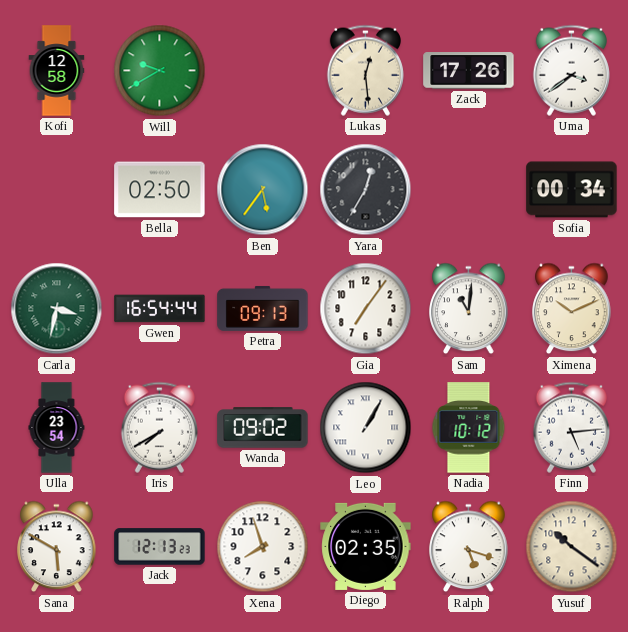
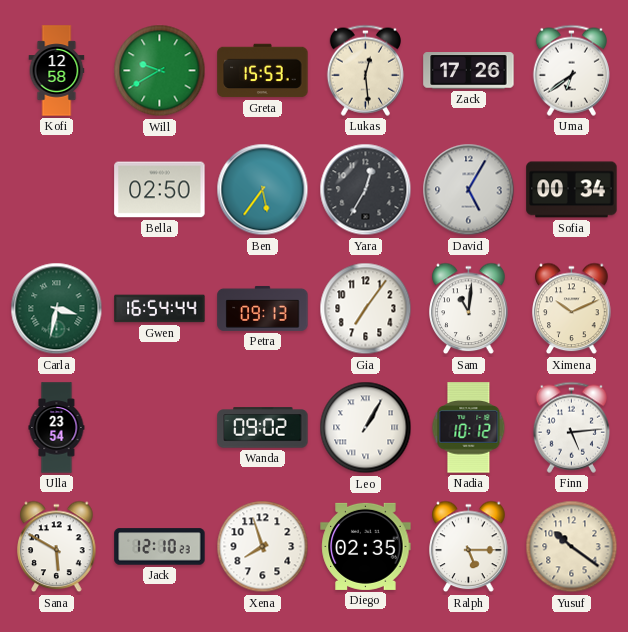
Greta: none -> 15:53
Uma: 3:39 -> 6:39
David: none -> 5:05
Iris: 7:40 -> none
Jack: 12:13 -> 12:10
Ralph: 5:18 -> 5:15
